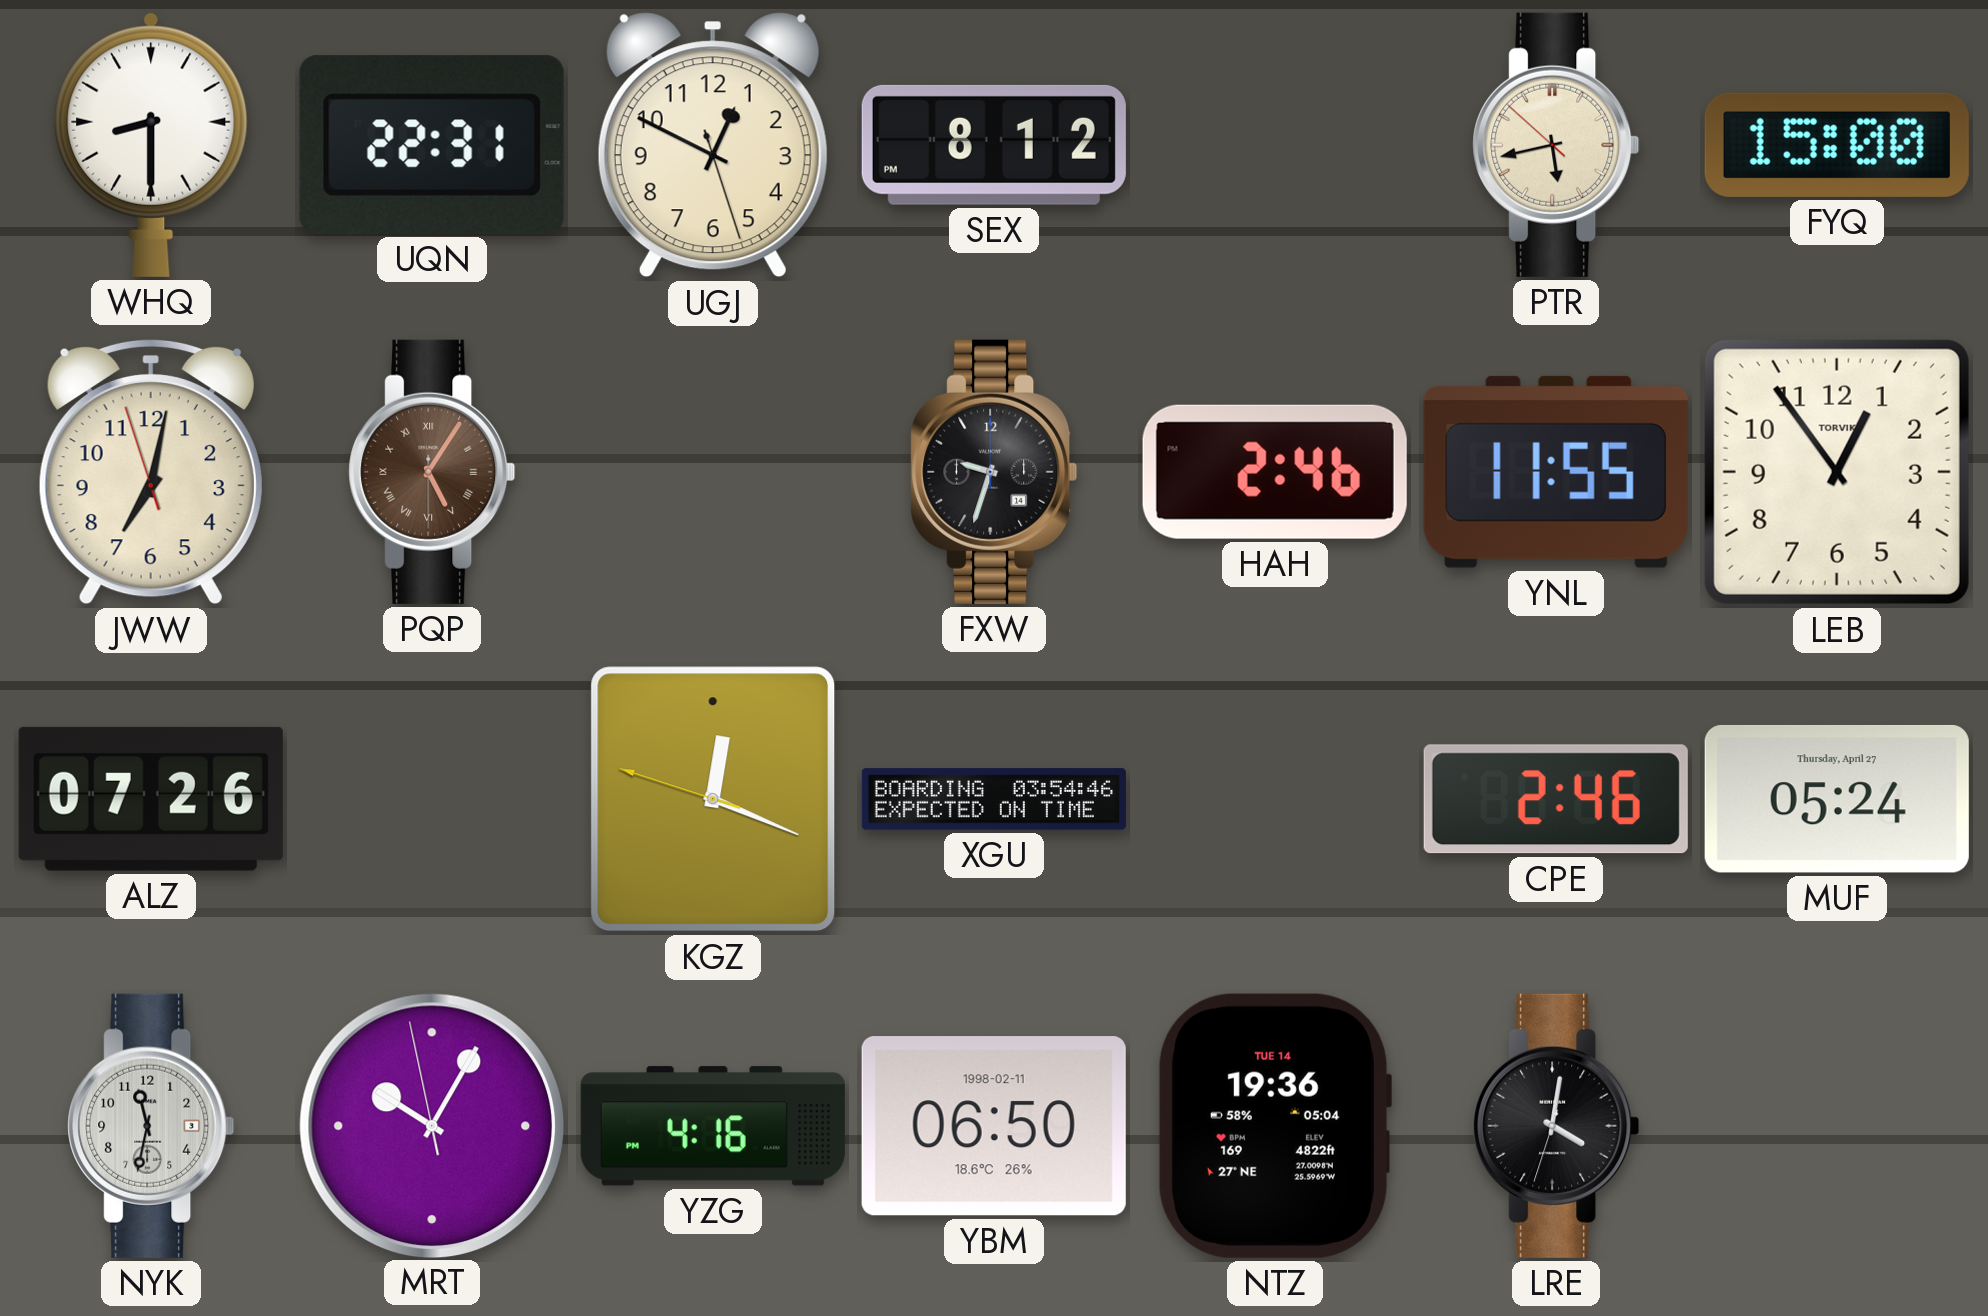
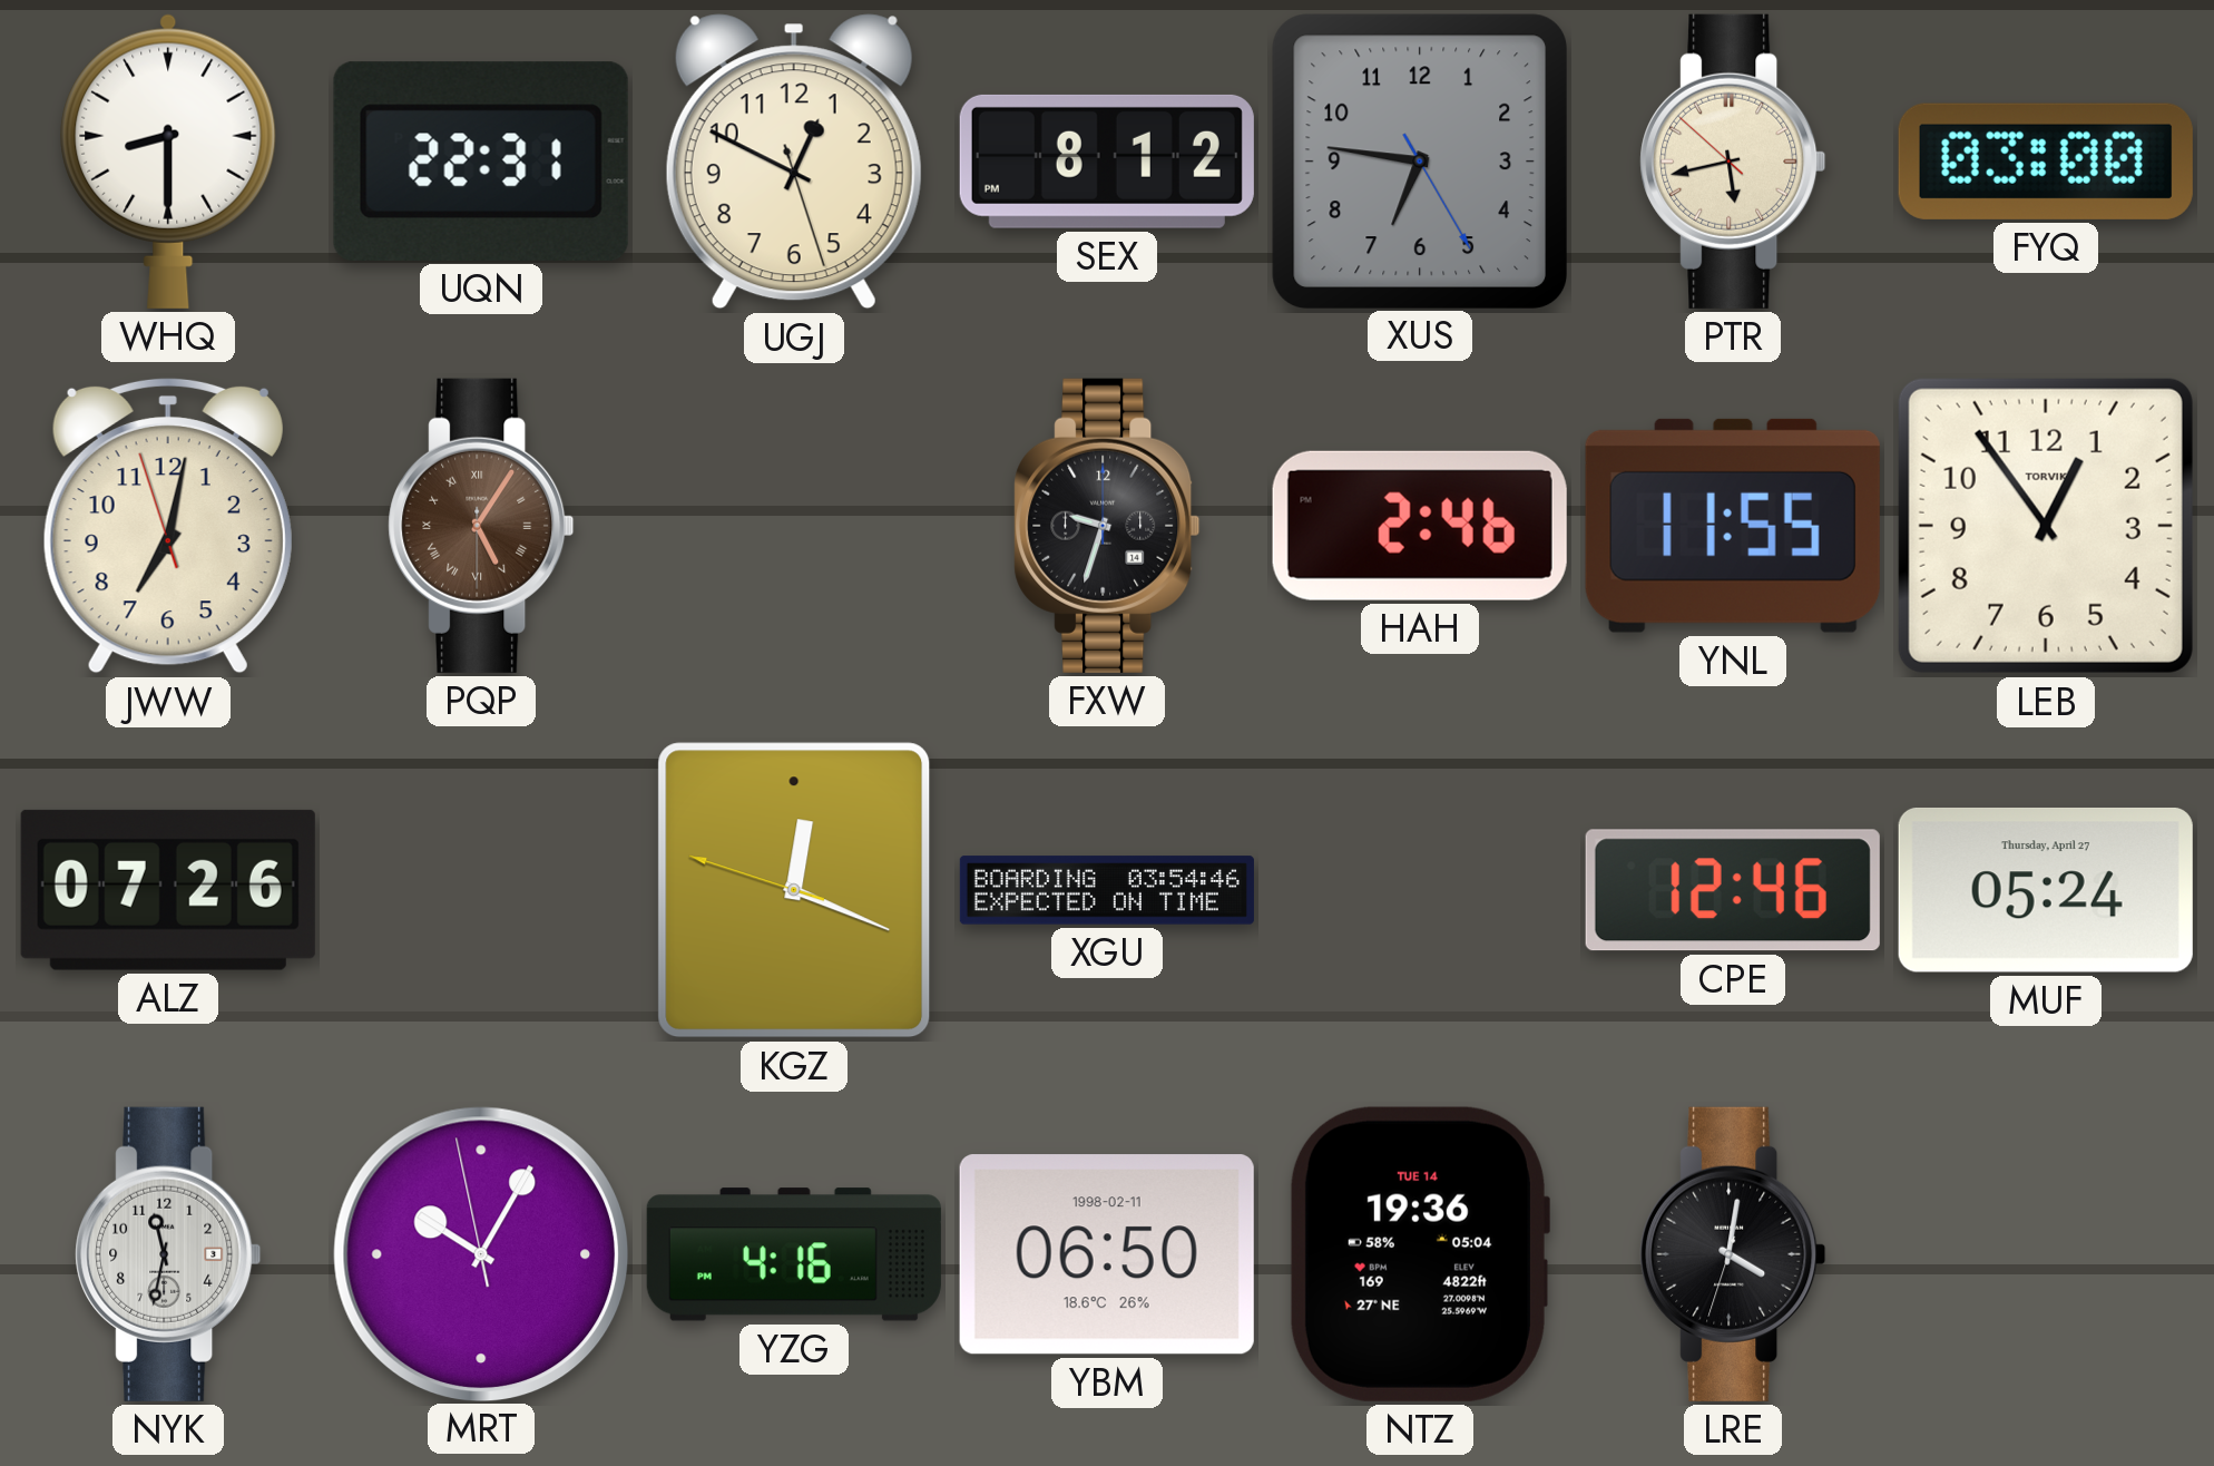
XUS: none -> 6:46
FYQ: 15:00 -> 03:00
CPE: 2:46 -> 12:46
